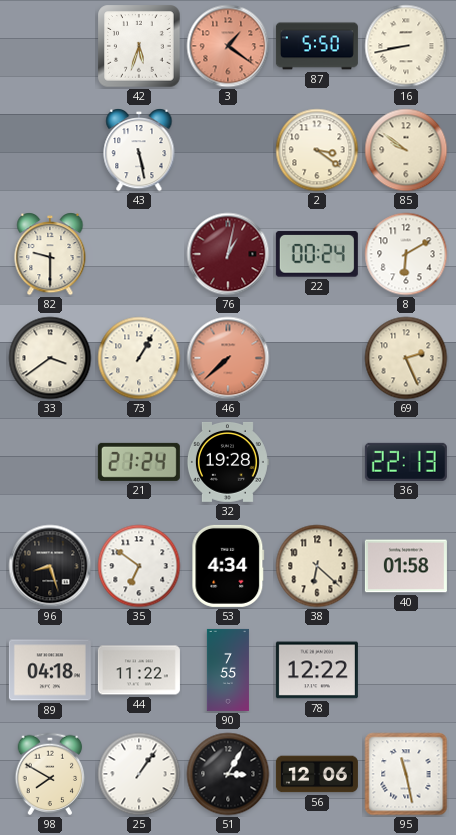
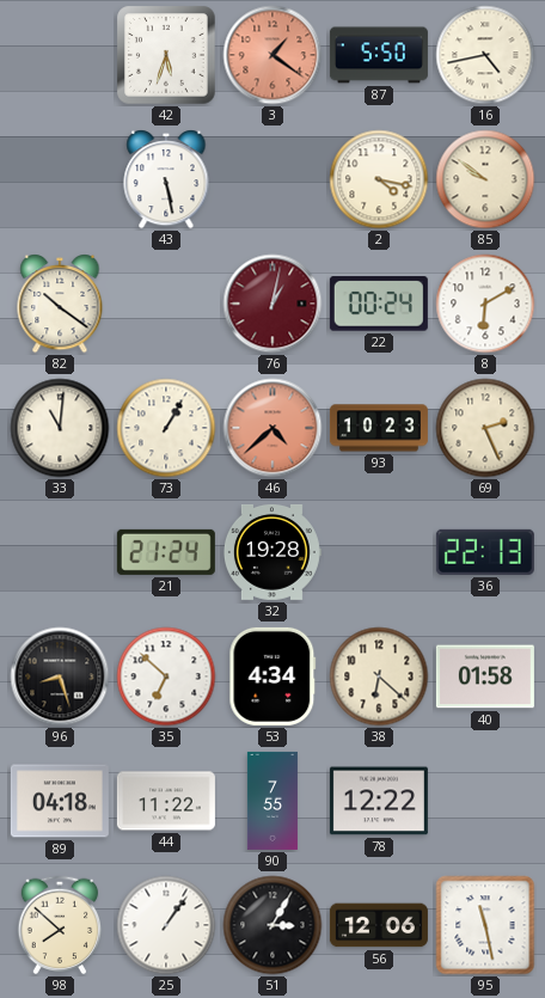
16: 8:43 -> 4:43
2: 3:21 -> 4:17
82: 9:30 -> 10:21
33: 3:39 -> 11:01
46: 7:38 -> 4:38
93: none -> 10:23
35: 6:51 -> 6:52
98: 7:50 -> 7:52
